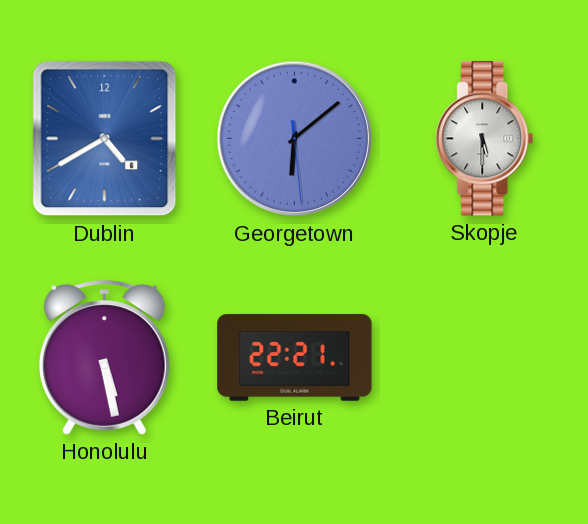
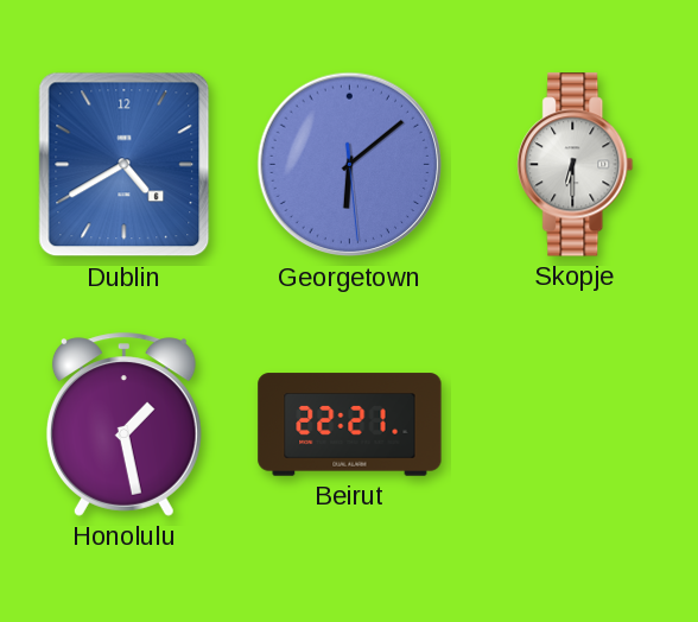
Skopje: 5:30 -> 6:30
Honolulu: 5:28 -> 1:28
